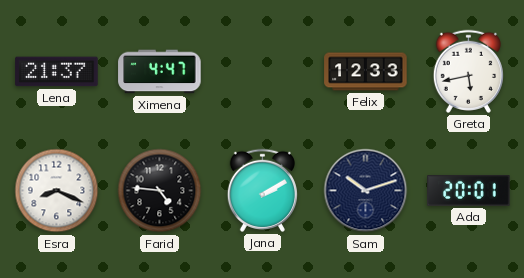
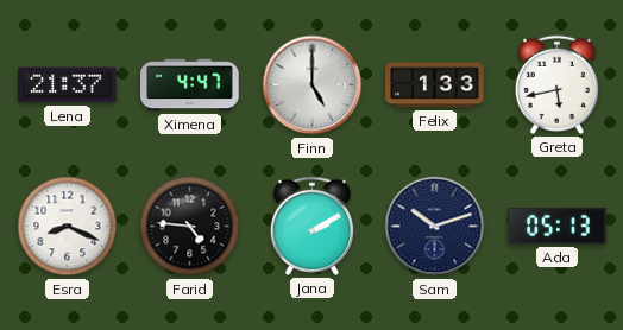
Finn: none -> 5:00
Felix: 12:33 -> 1:33
Ada: 20:01 -> 05:13
